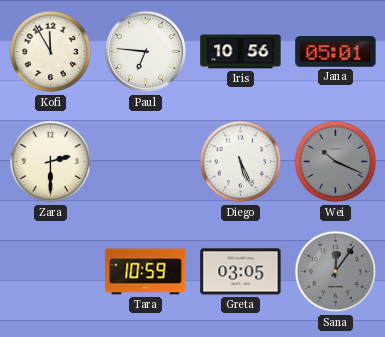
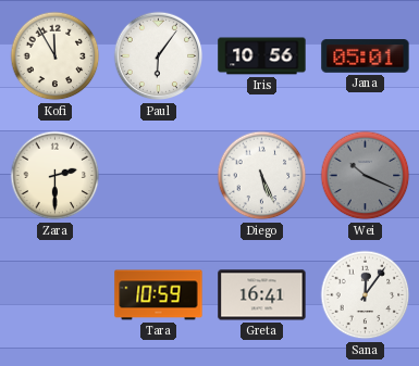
Paul: 6:46 -> 6:06
Greta: 03:05 -> 16:41
Sana dial: grey -> white
